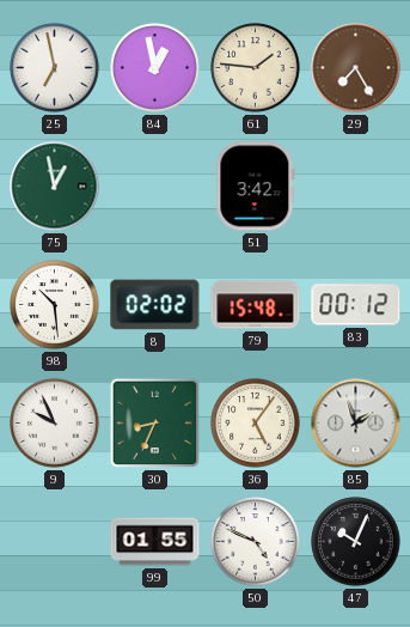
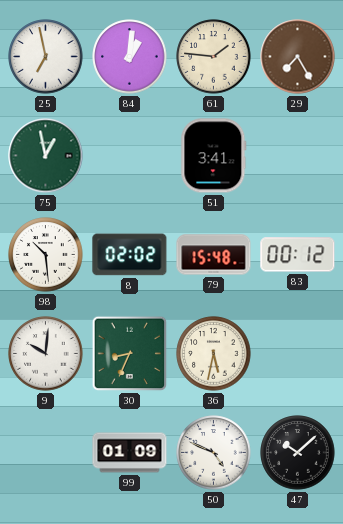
84: 12:58 -> 1:01
51: 3:42 -> 3:41
9: 9:56 -> 10:01
36: 5:06 -> 5:32
85: 1:57 -> none
99: 01:55 -> 01:09
47: 10:04 -> 10:08
